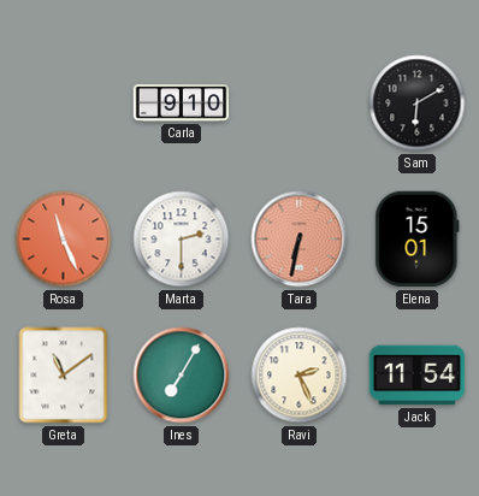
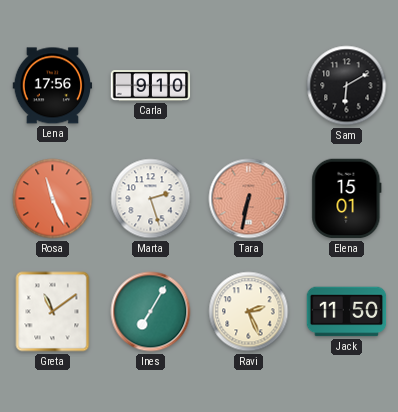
Lena: none -> 17:56
Marta: 2:30 -> 2:27
Jack: 11:54 -> 11:50
